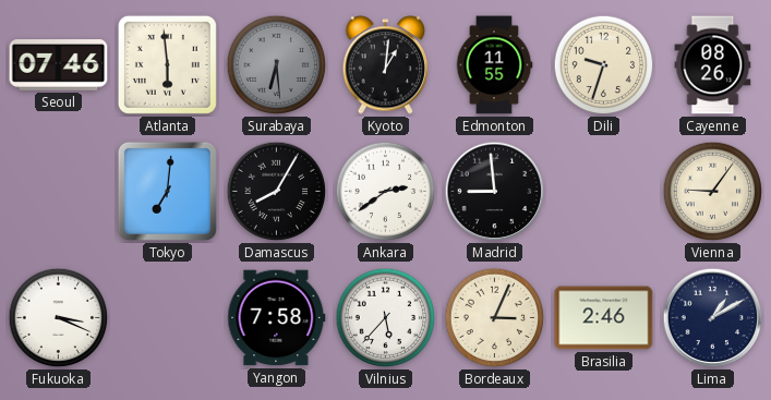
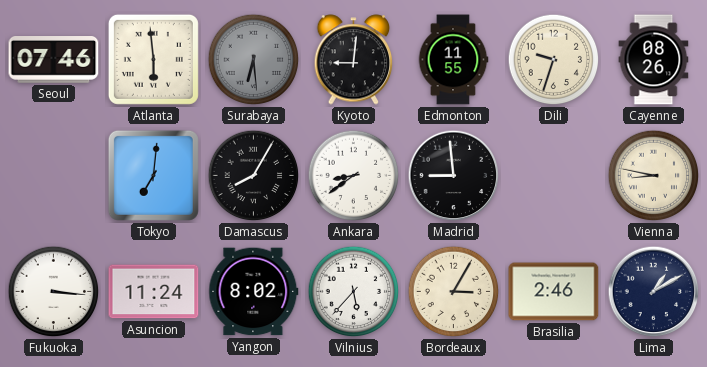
Kyoto: 1:01 -> 9:01
Ankara: 2:39 -> 8:39
Vienna: 9:06 -> 8:47
Fukuoka: 3:19 -> 3:16
Asuncion: none -> 11:24
Yangon: 7:58 -> 8:02
Bordeaux: 3:04 -> 3:05
